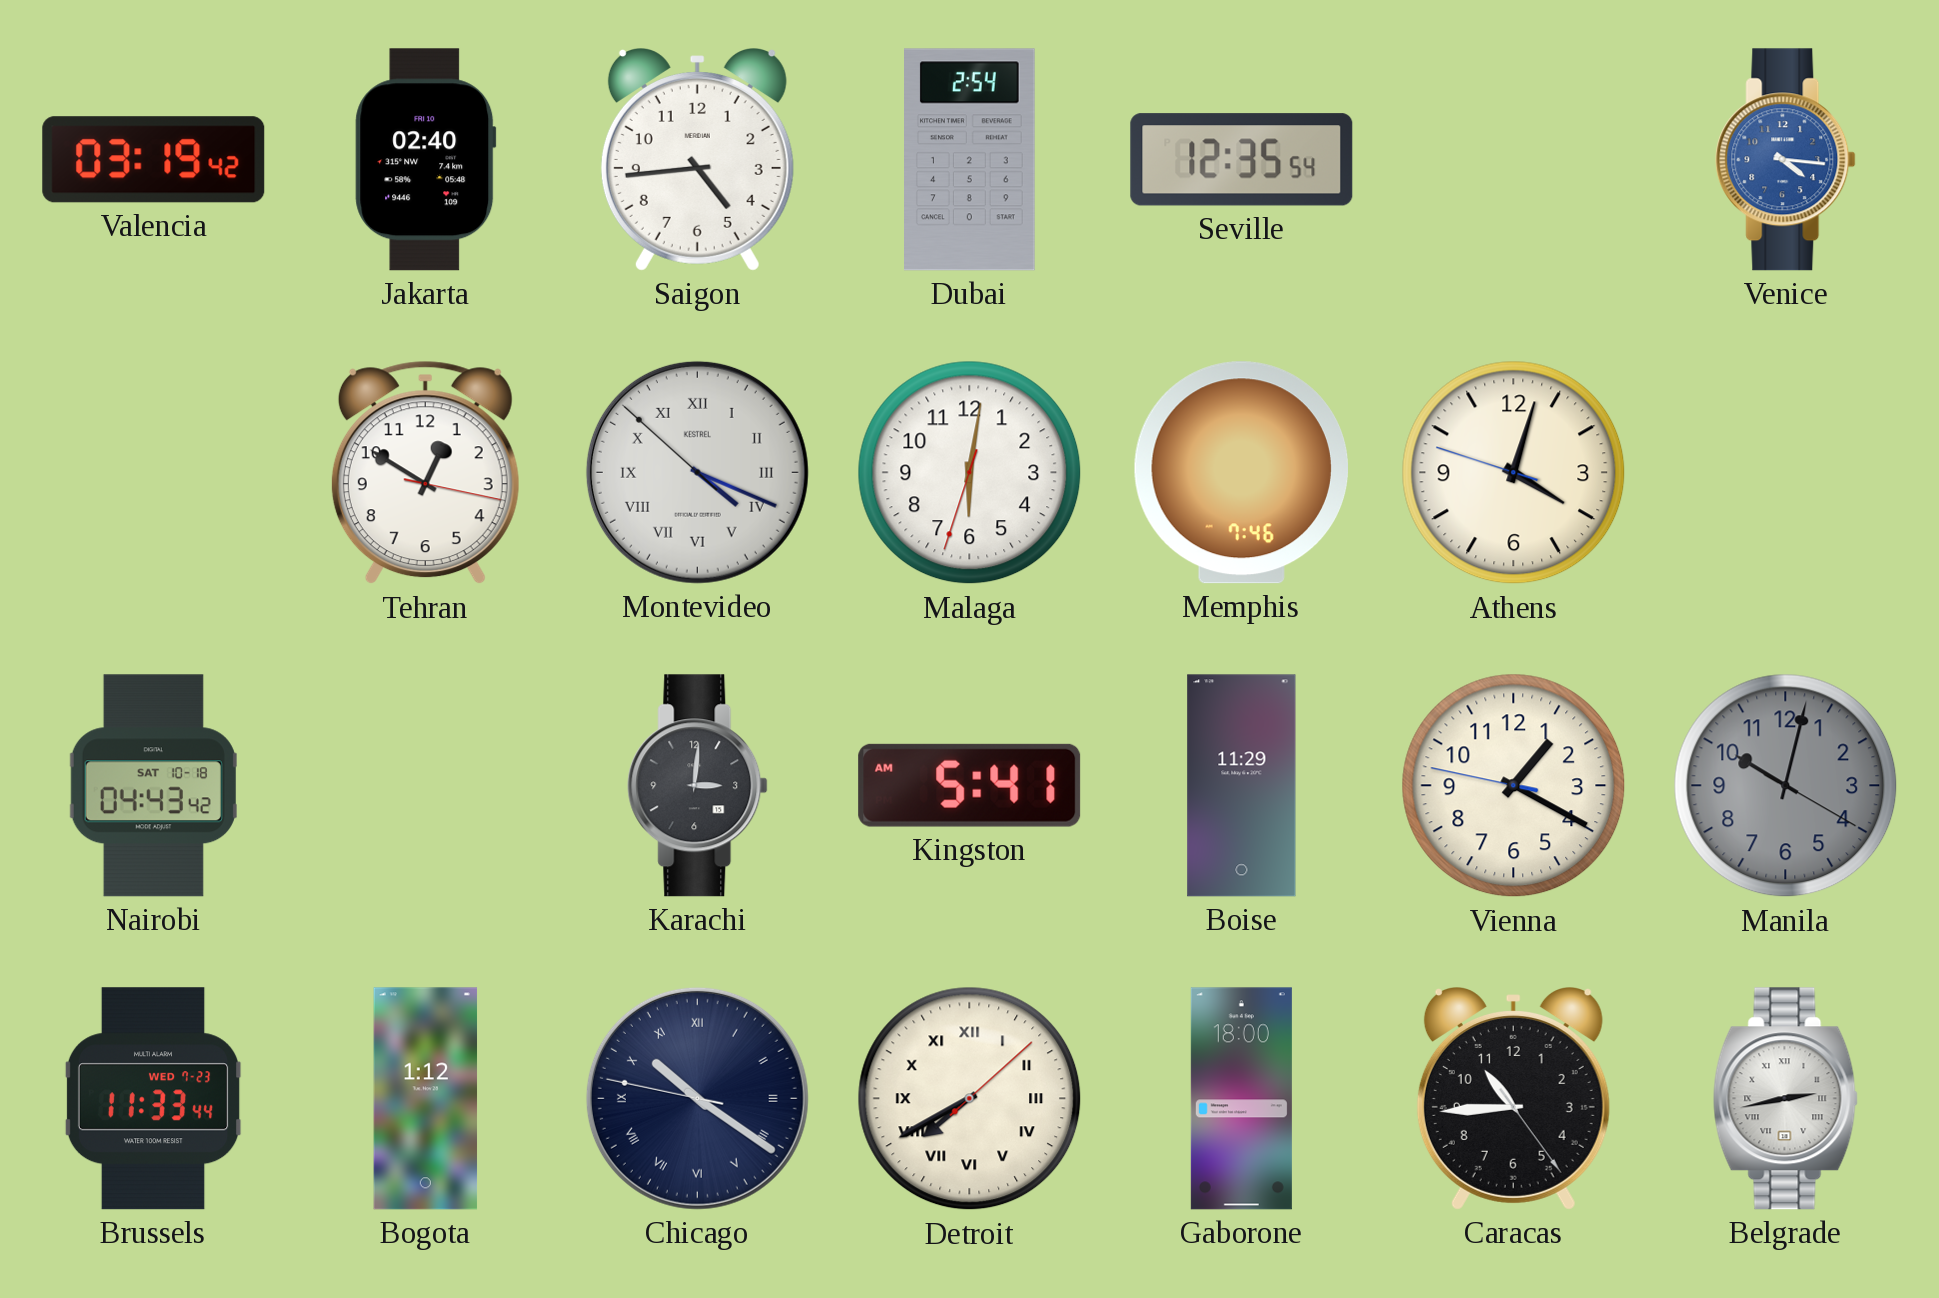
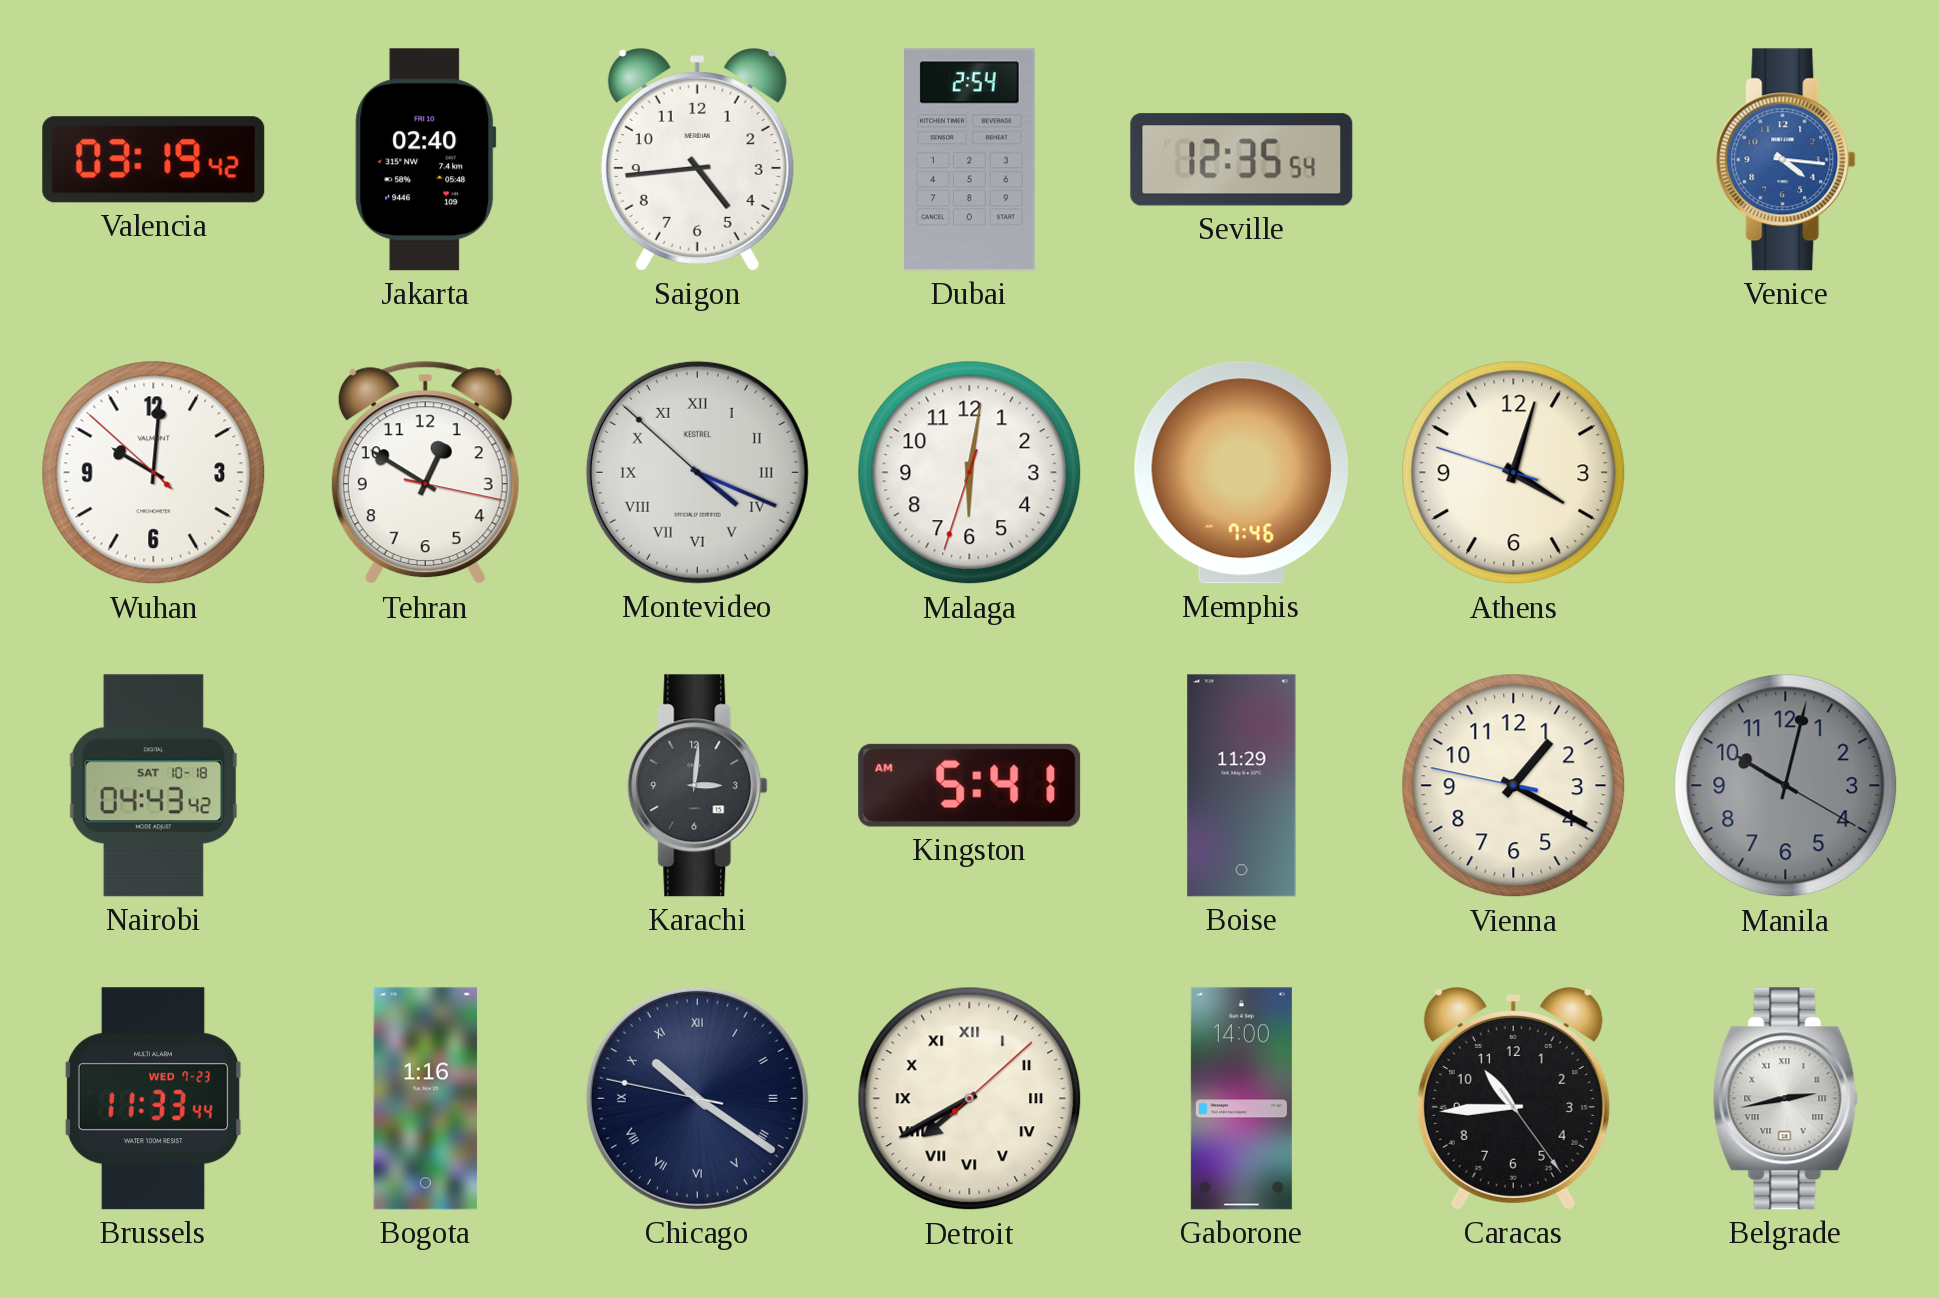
Wuhan: none -> 10:00
Bogota: 1:12 -> 1:16
Gaborone: 18:00 -> 14:00
